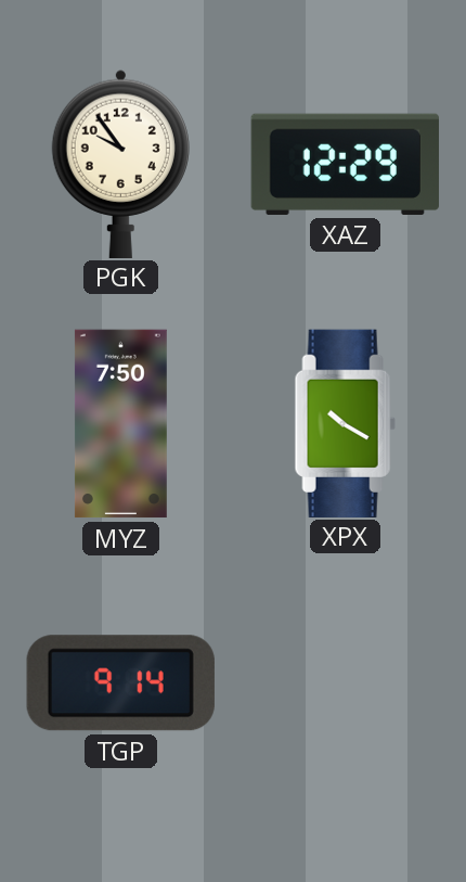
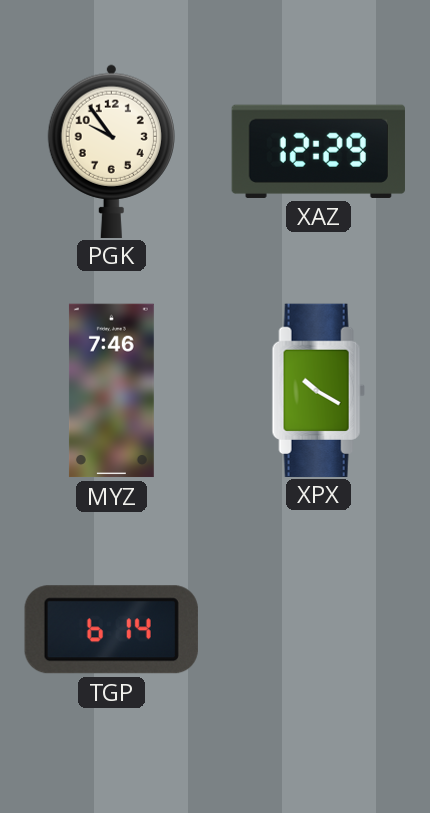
MYZ: 7:50 -> 7:46
TGP: 9:14 -> 6:14
